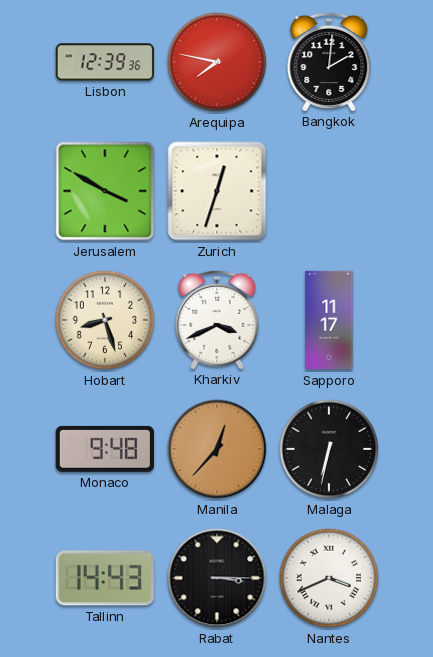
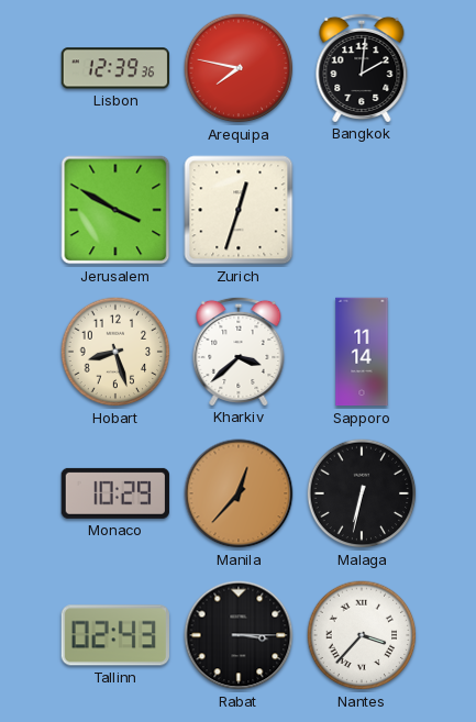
Kharkiv: 3:41 -> 3:38
Sapporo: 11:17 -> 11:14
Monaco: 9:48 -> 10:29
Tallinn: 14:43 -> 02:43
Nantes: 3:41 -> 3:37
